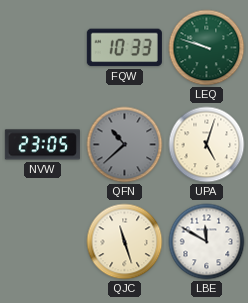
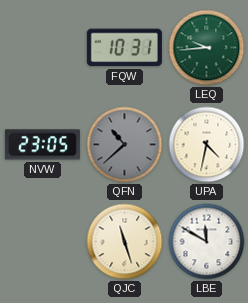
FQW: 10:33 -> 10:31
LEQ: 9:48 -> 9:44
UPA: 5:03 -> 4:32
